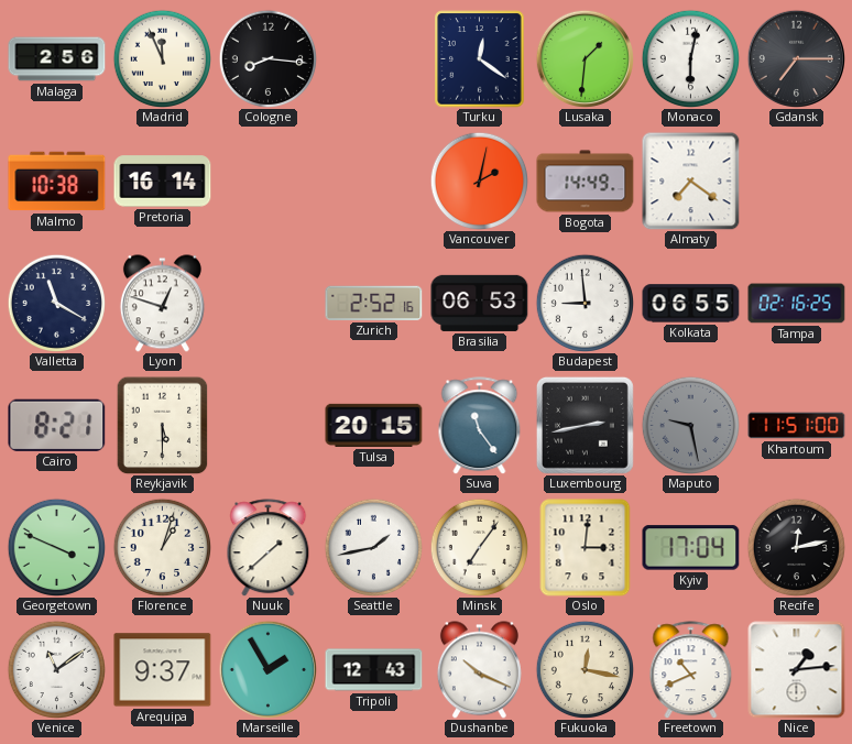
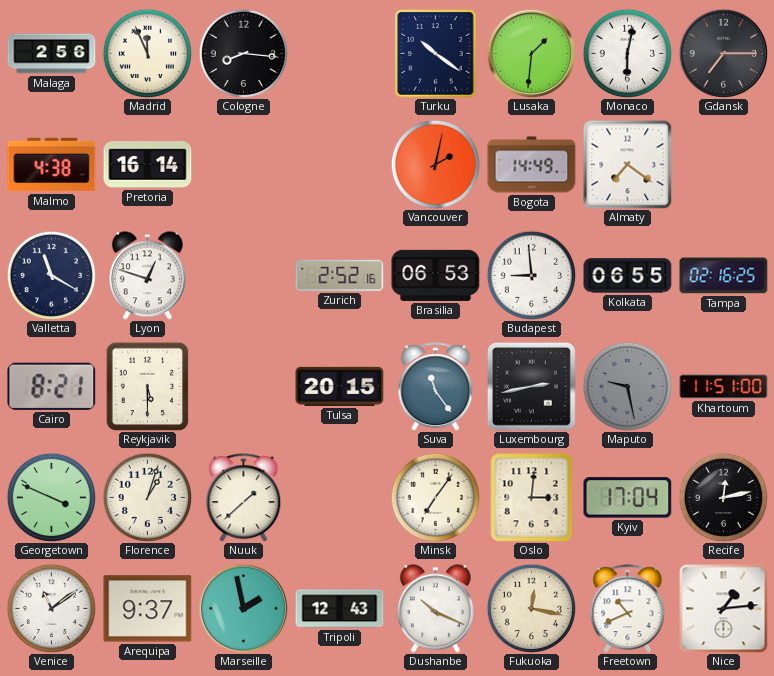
Turku: 12:21 -> 10:21
Malmo: 10:38 -> 4:38
Seattle: 1:43 -> none
Marseille: 1:55 -> 1:58
